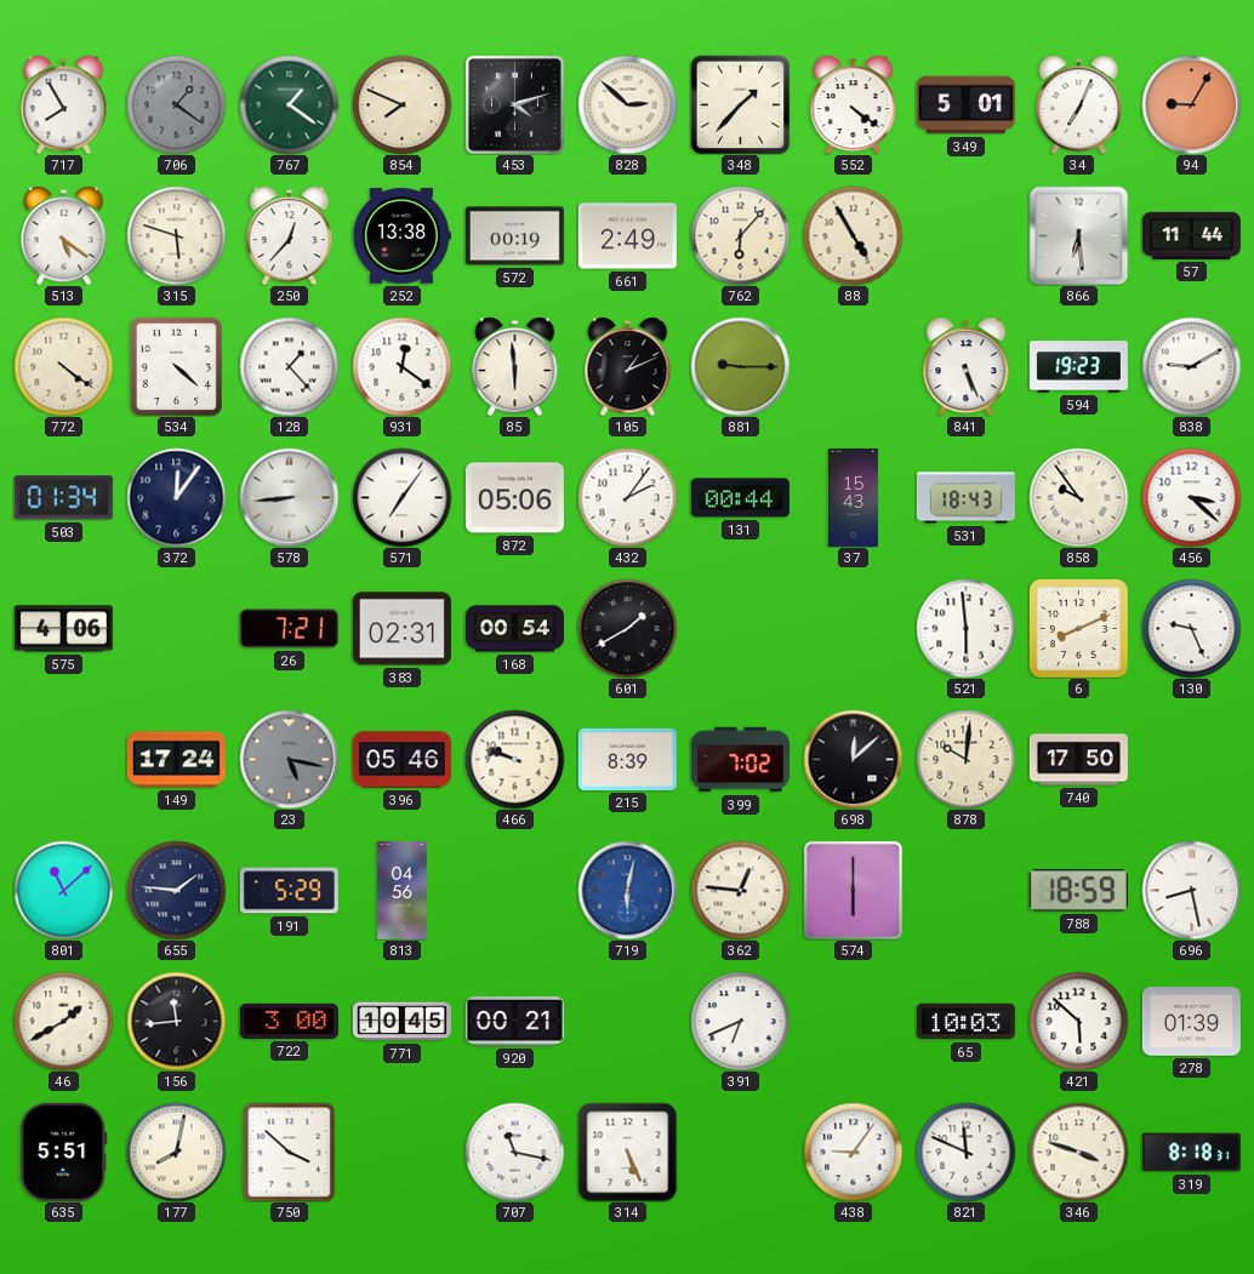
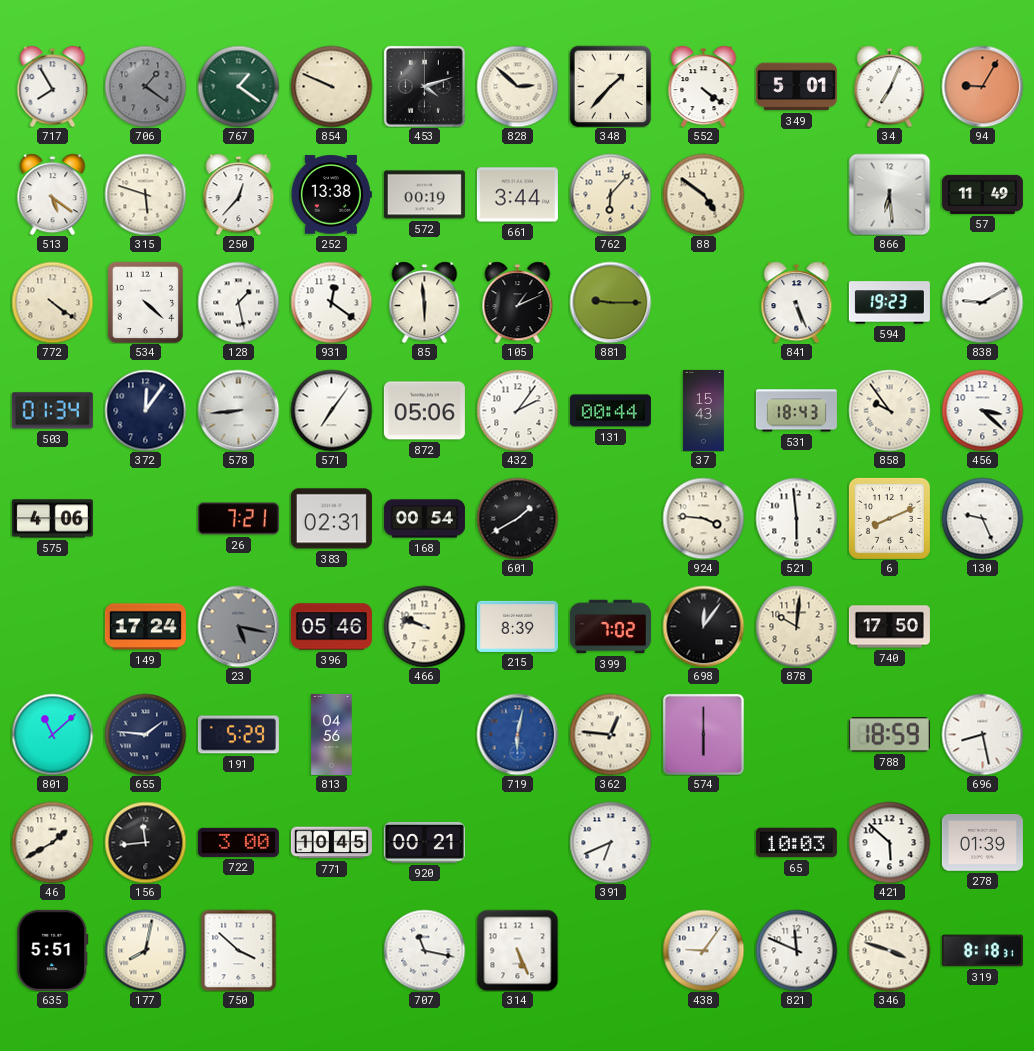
854: 7:49 -> 9:49
661: 2:49 -> 3:44
88: 4:55 -> 4:51
57: 11:44 -> 11:49
128: 1:23 -> 1:28
924: none -> 3:46
698: 12:08 -> 12:06
